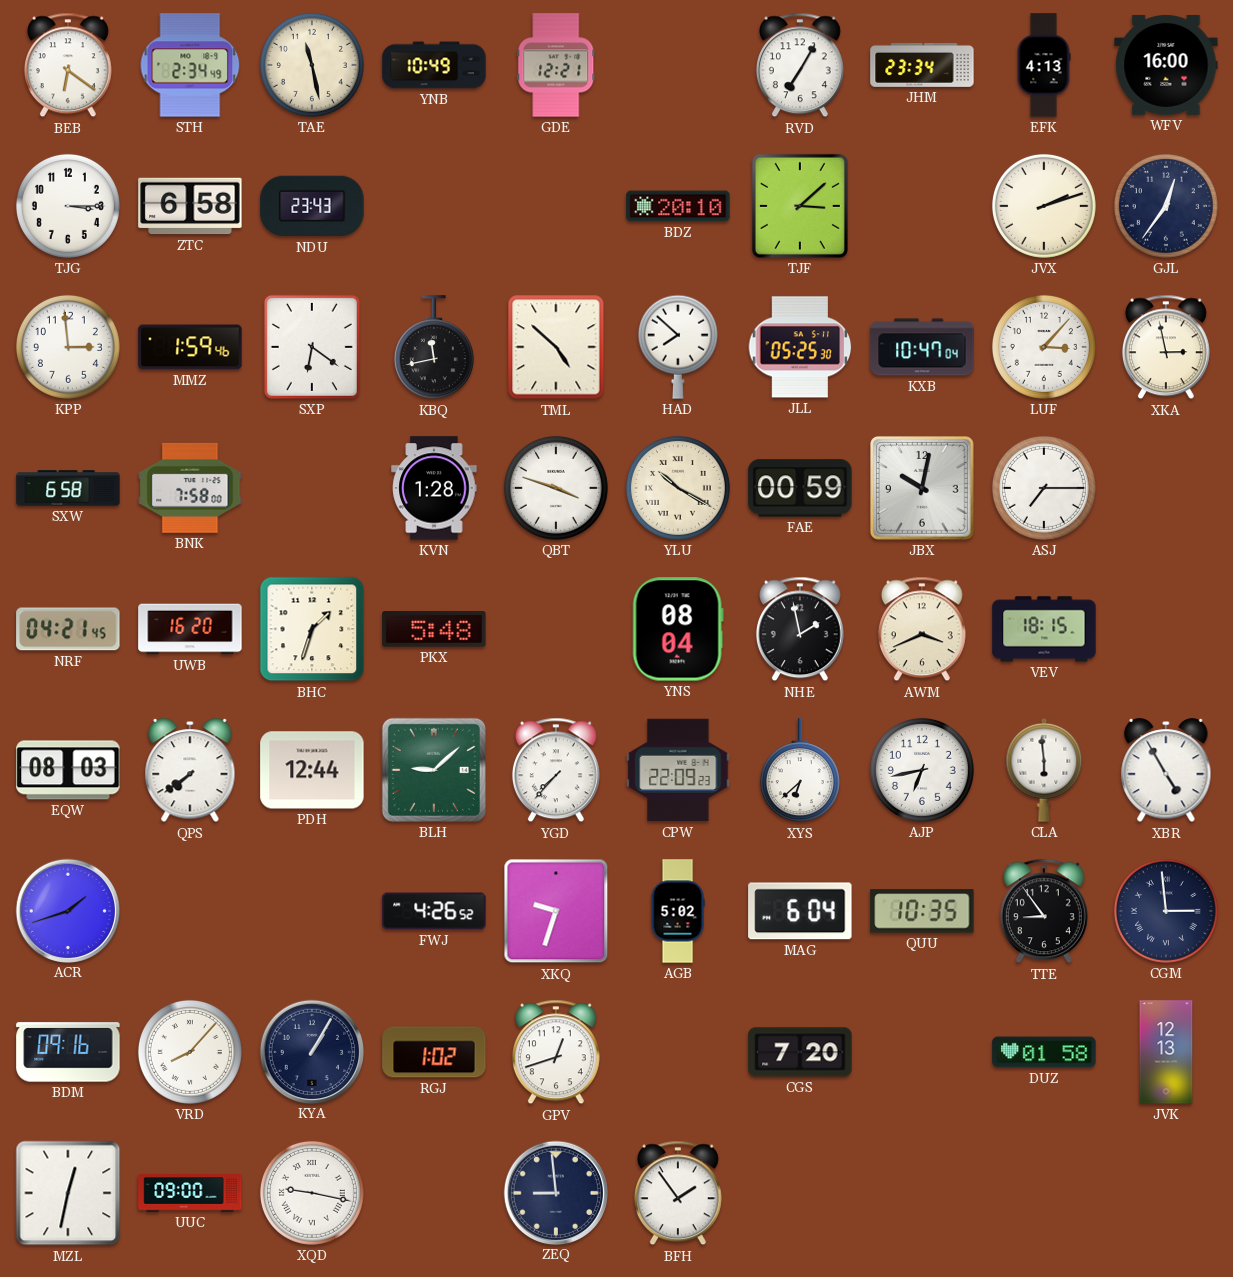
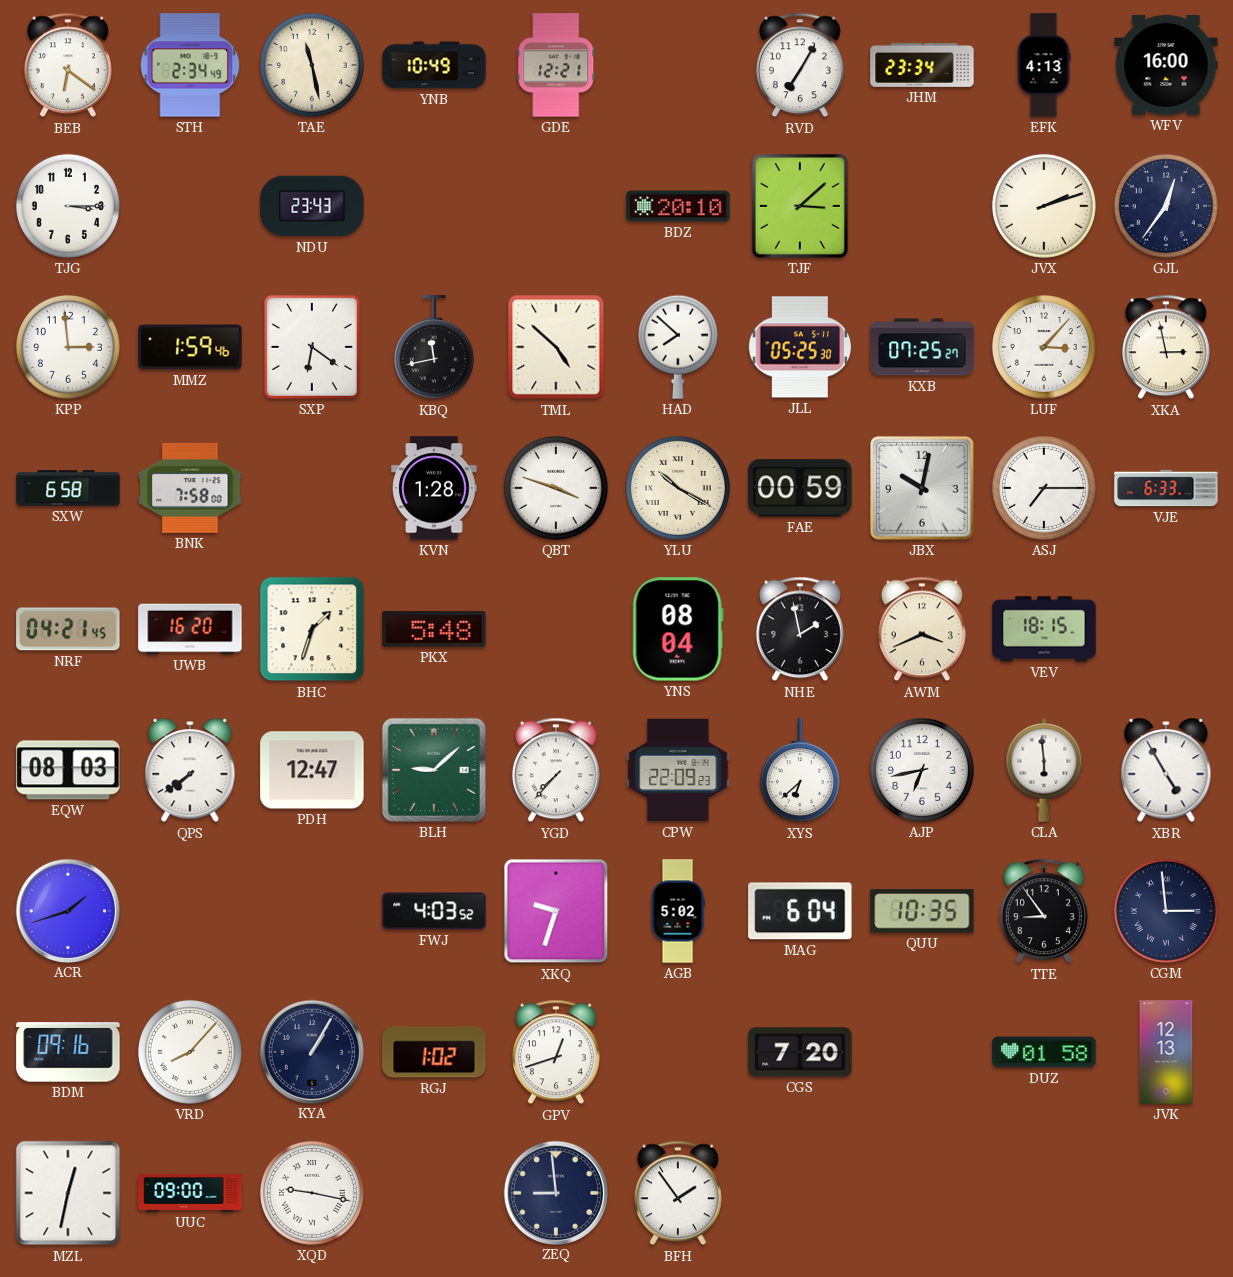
ZTC: 6:58 -> none
KXB: 10:47 -> 07:25
VJE: none -> 6:33
PDH: 12:44 -> 12:47
FWJ: 4:26 -> 4:03
